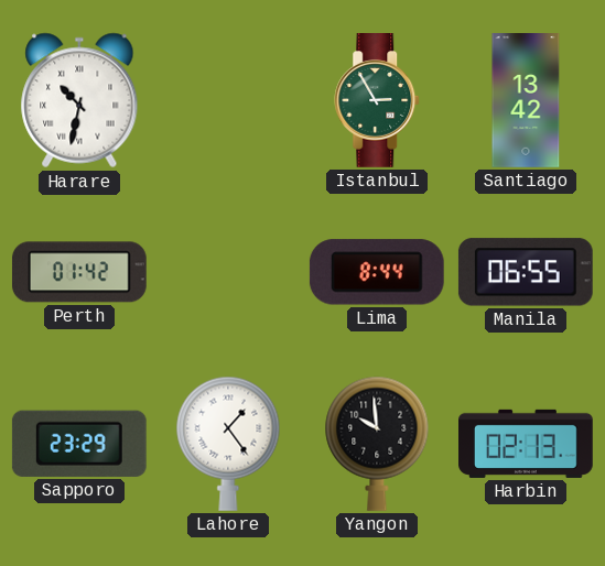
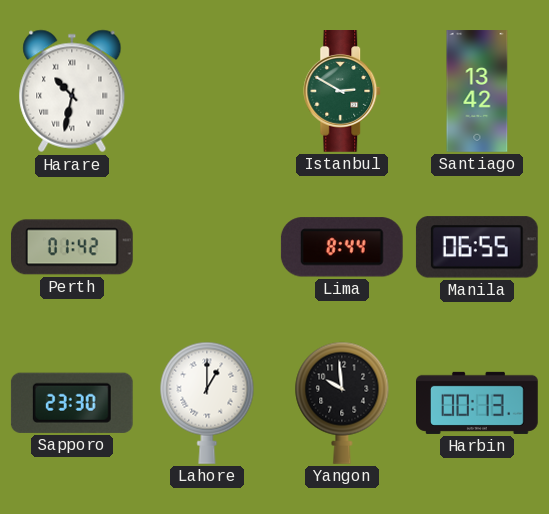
Istanbul: 2:55 -> 2:50
Sapporo: 23:29 -> 23:30
Lahore: 1:24 -> 1:00
Harbin: 02:13 -> 00:13
